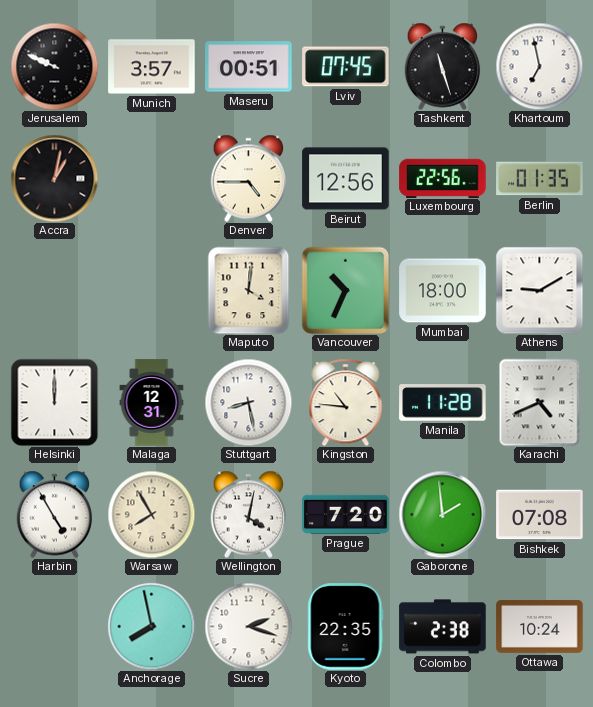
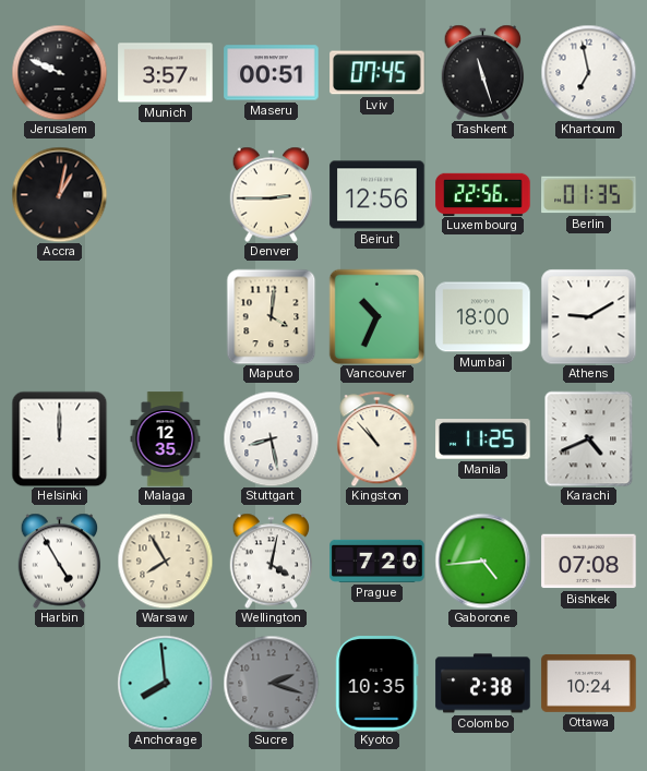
Denver: 4:45 -> 2:45
Malaga: 12:31 -> 12:35
Kingston: 10:46 -> 10:53
Manila: 11:28 -> 11:25
Gaborone: 1:59 -> 4:44
Anchorage: 7:58 -> 7:59
Sucre dial: white -> grey
Kyoto: 22:35 -> 10:35
